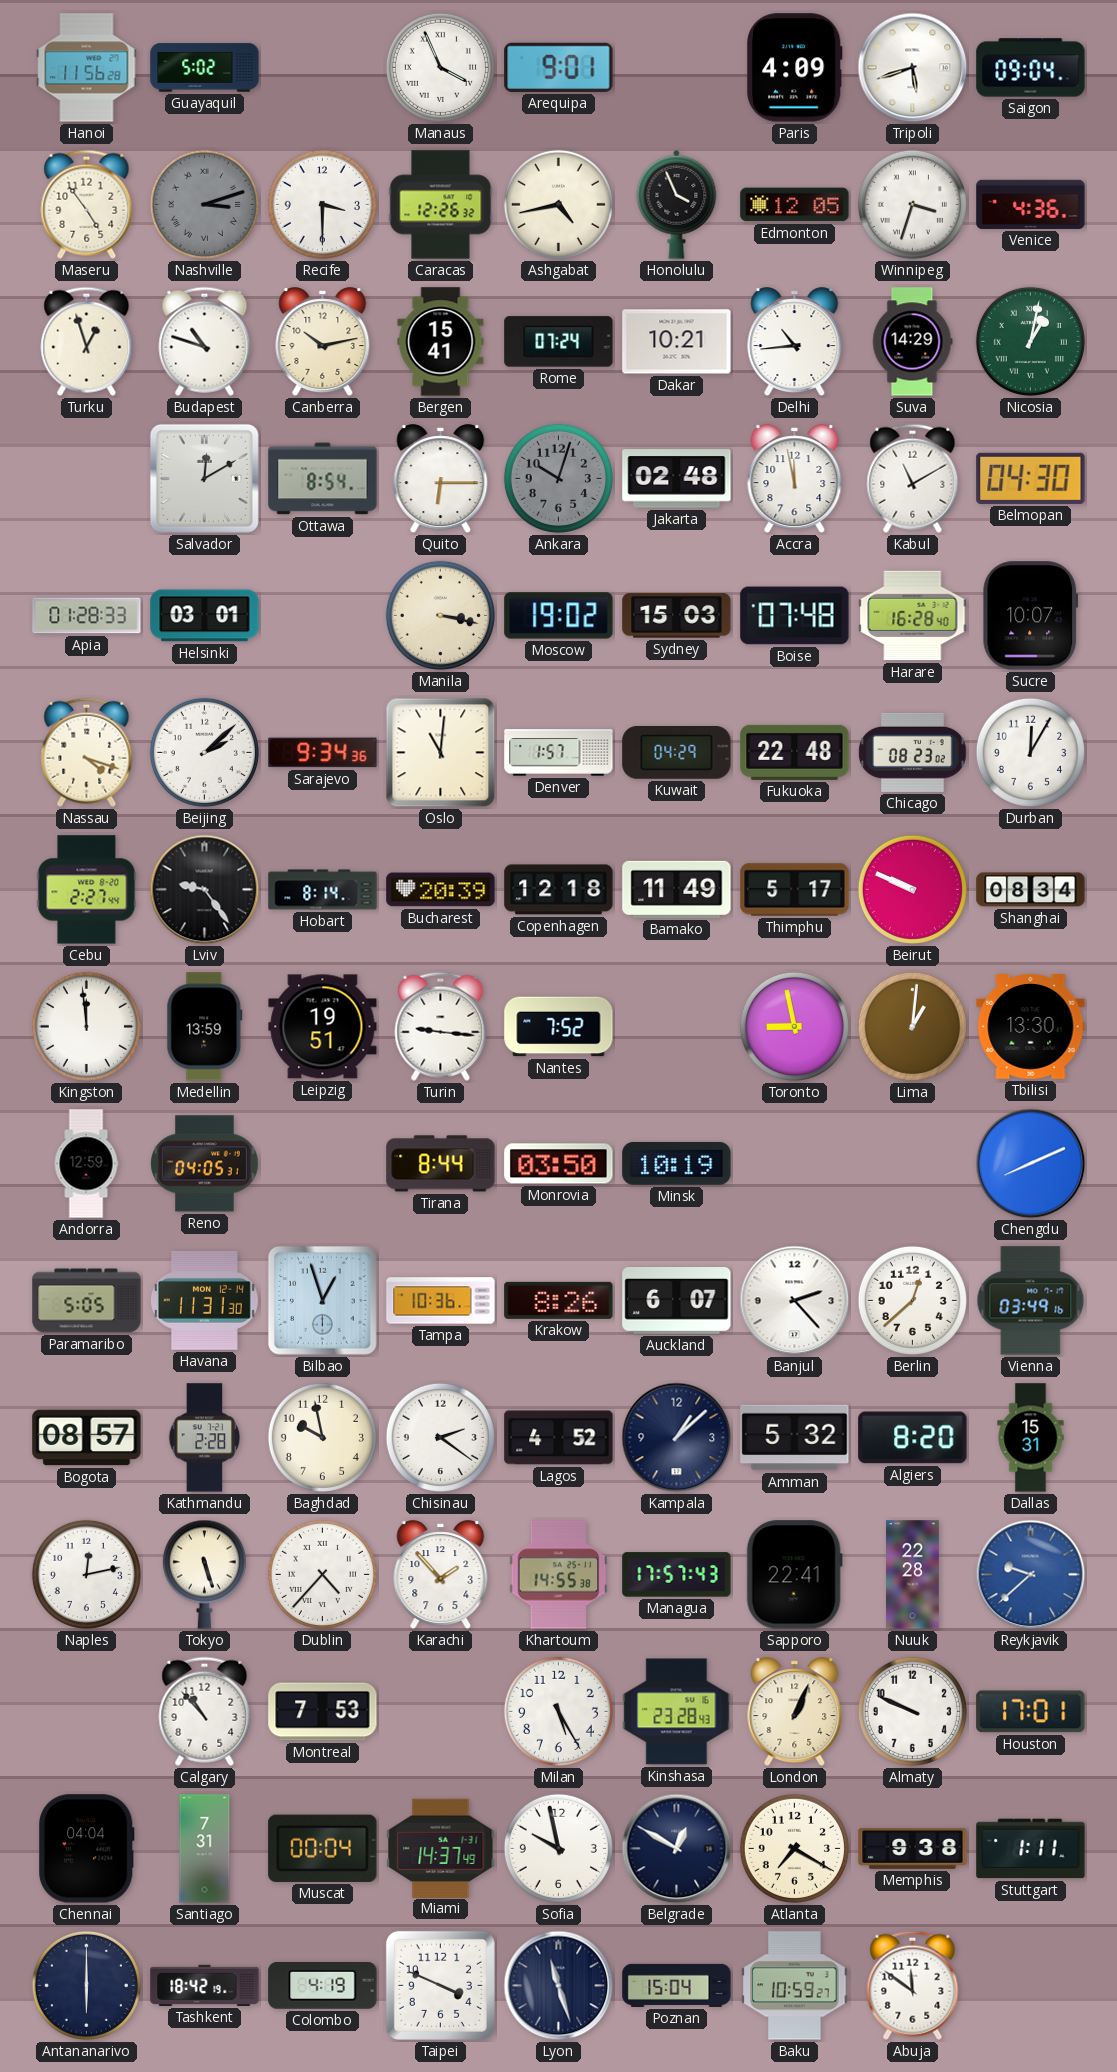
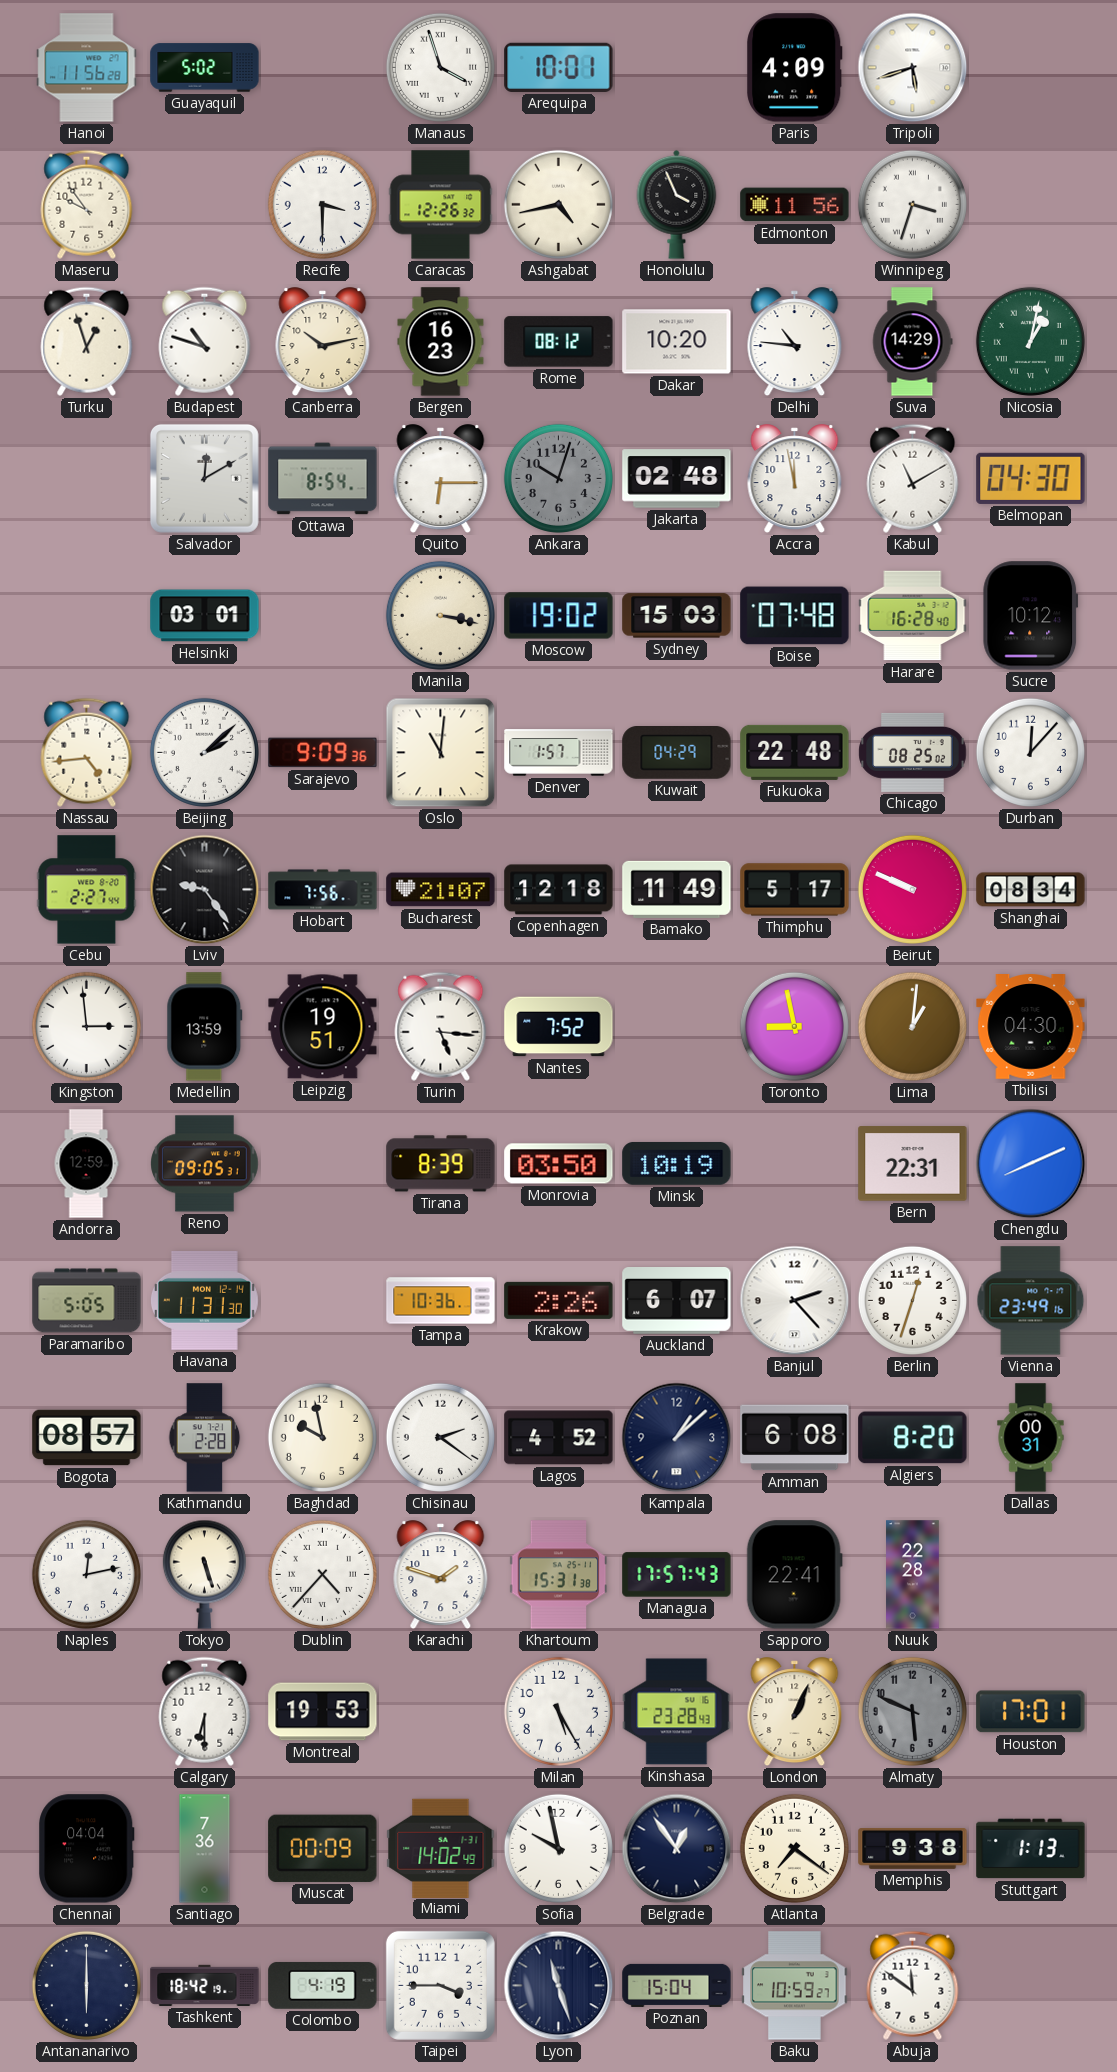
Manaus: 3:56 -> 3:57
Arequipa: 9:01 -> 10:01
Saigon: 09:04 -> none
Maseru: 4:54 -> 9:54
Nashville: 3:12 -> none
Edmonton: 12:05 -> 11:56
Venice: 4:36 -> none
Bergen: 15:41 -> 16:23
Rome: 07:24 -> 08:12
Dakar: 10:21 -> 10:20
Delhi: 10:44 -> 10:46
Apia: 01:28 -> none
Sucre: 10:07 -> 10:12
Nassau: 4:18 -> 4:44
Sarajevo: 9:34 -> 9:09
Chicago: 08:23 -> 08:25
Durban: 12:05 -> 12:07
Hobart: 8:14 -> 7:56
Bucharest: 20:39 -> 21:07
Kingston: 11:59 -> 2:59
Turin: 9:16 -> 5:16
Tbilisi: 13:30 -> 04:30
Reno: 04:05 -> 09:05
Tirana: 8:44 -> 8:39
Bern: none -> 22:31
Bilbao: 12:57 -> none
Krakow: 8:26 -> 2:26
Berlin: 12:38 -> 12:33
Vienna: 03:49 -> 23:49
Amman: 5:32 -> 6:08
Dallas: 15:31 -> 00:31
Karachi: 1:53 -> 1:48
Khartoum: 14:55 -> 15:31
Reykjavik: 9:38 -> none
Calgary: 10:53 -> 6:30
Montreal: 7:53 -> 19:53
Almaty: 9:49 -> 5:49
Almaty dial: white -> grey
Santiago: 7:31 -> 7:36
Muscat: 00:04 -> 00:09
Miami: 14:37 -> 14:02
Belgrade: 12:50 -> 12:54
Atlanta: 7:20 -> 7:21
Stuttgart: 1:11 -> 1:13
Taipei: 3:49 -> 3:45
